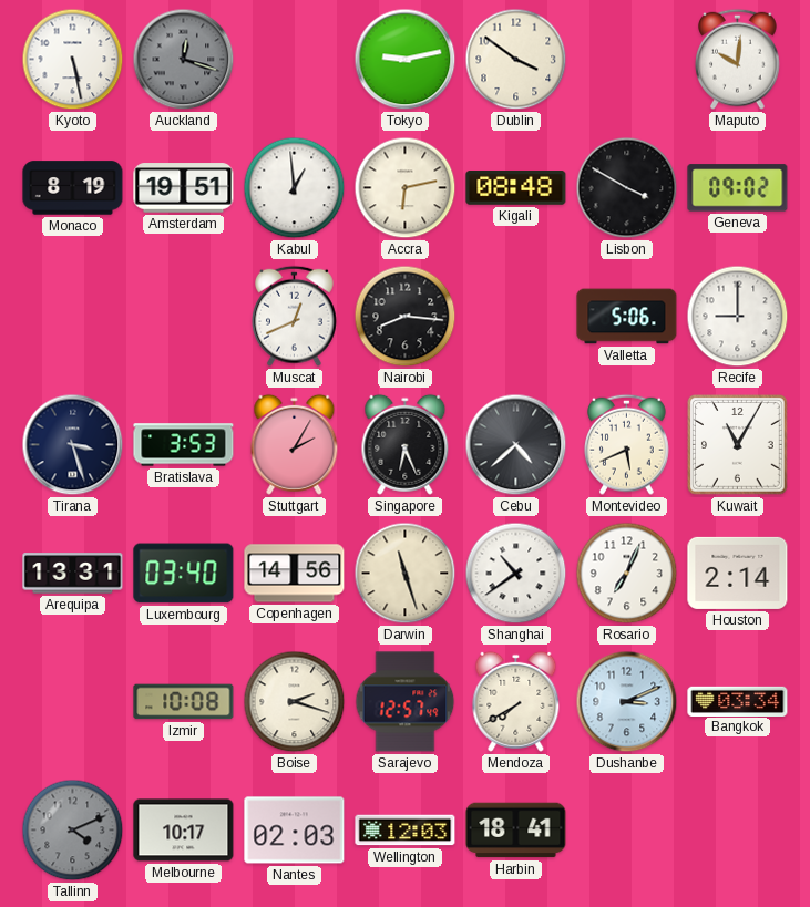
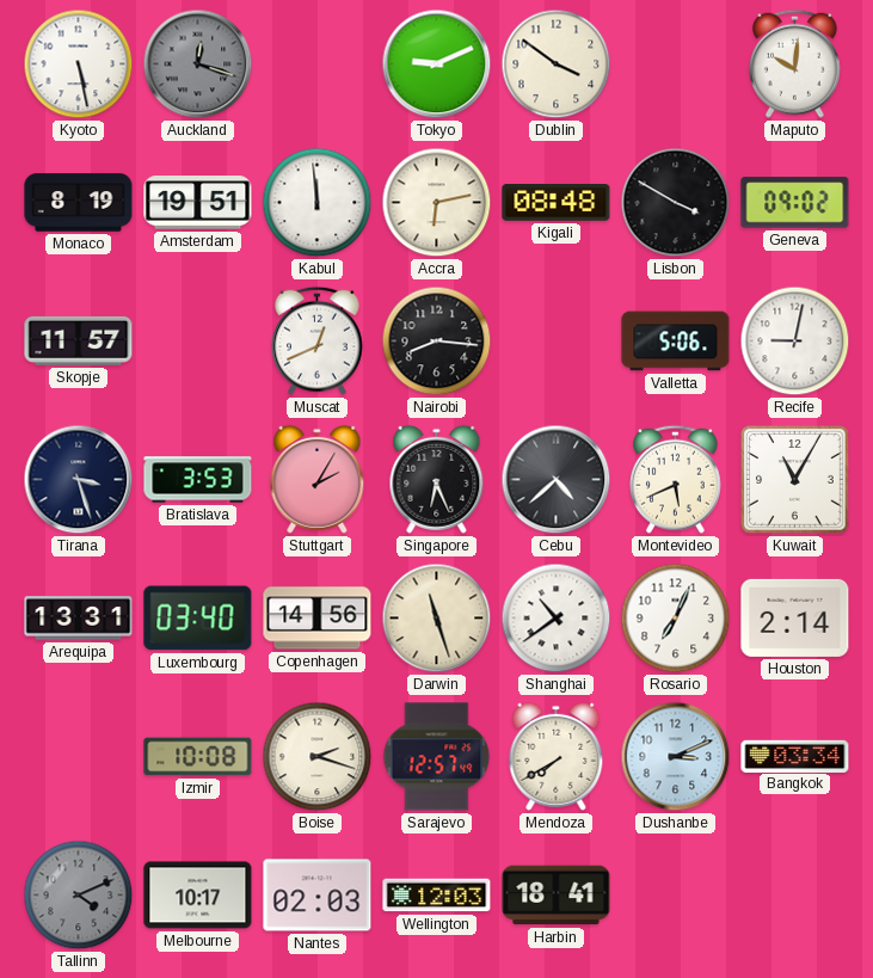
Tokyo: 9:13 -> 9:11
Kabul: 12:59 -> 11:59
Skopje: none -> 11:57
Recife: 9:00 -> 9:02
